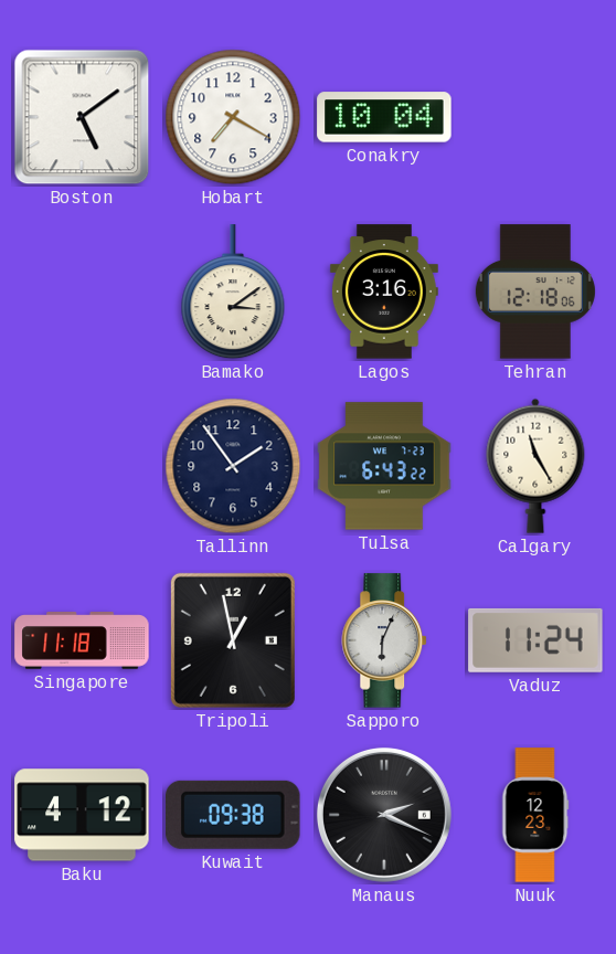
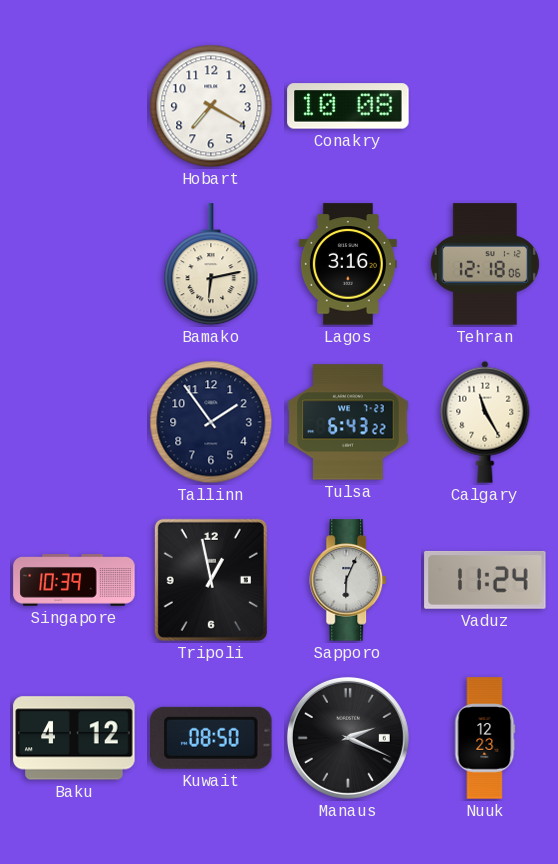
Boston: 5:09 -> none
Conakry: 10:04 -> 10:08
Bamako: 3:09 -> 6:13
Singapore: 11:18 -> 10:39
Kuwait: 09:38 -> 08:50
